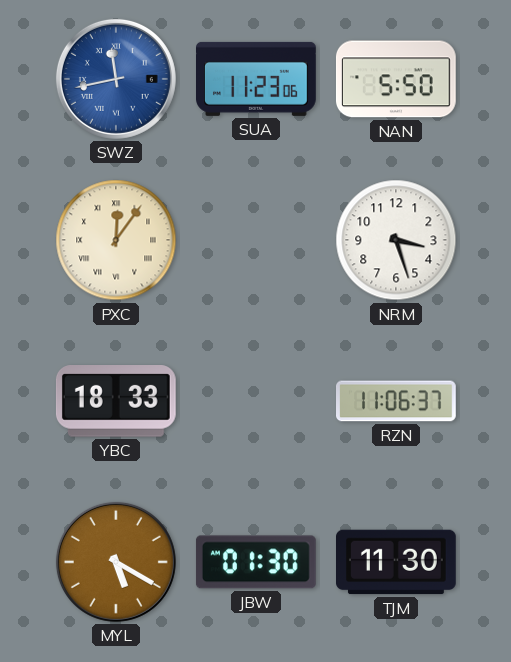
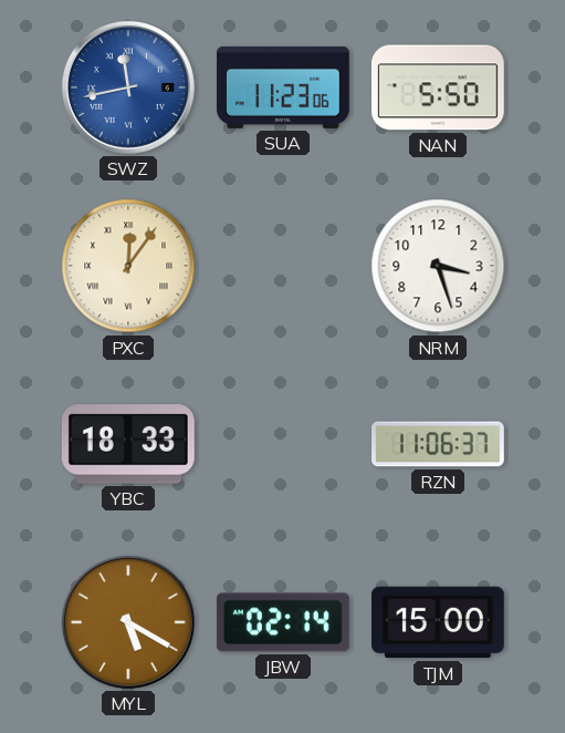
JBW: 01:30 -> 02:14
TJM: 11:30 -> 15:00
